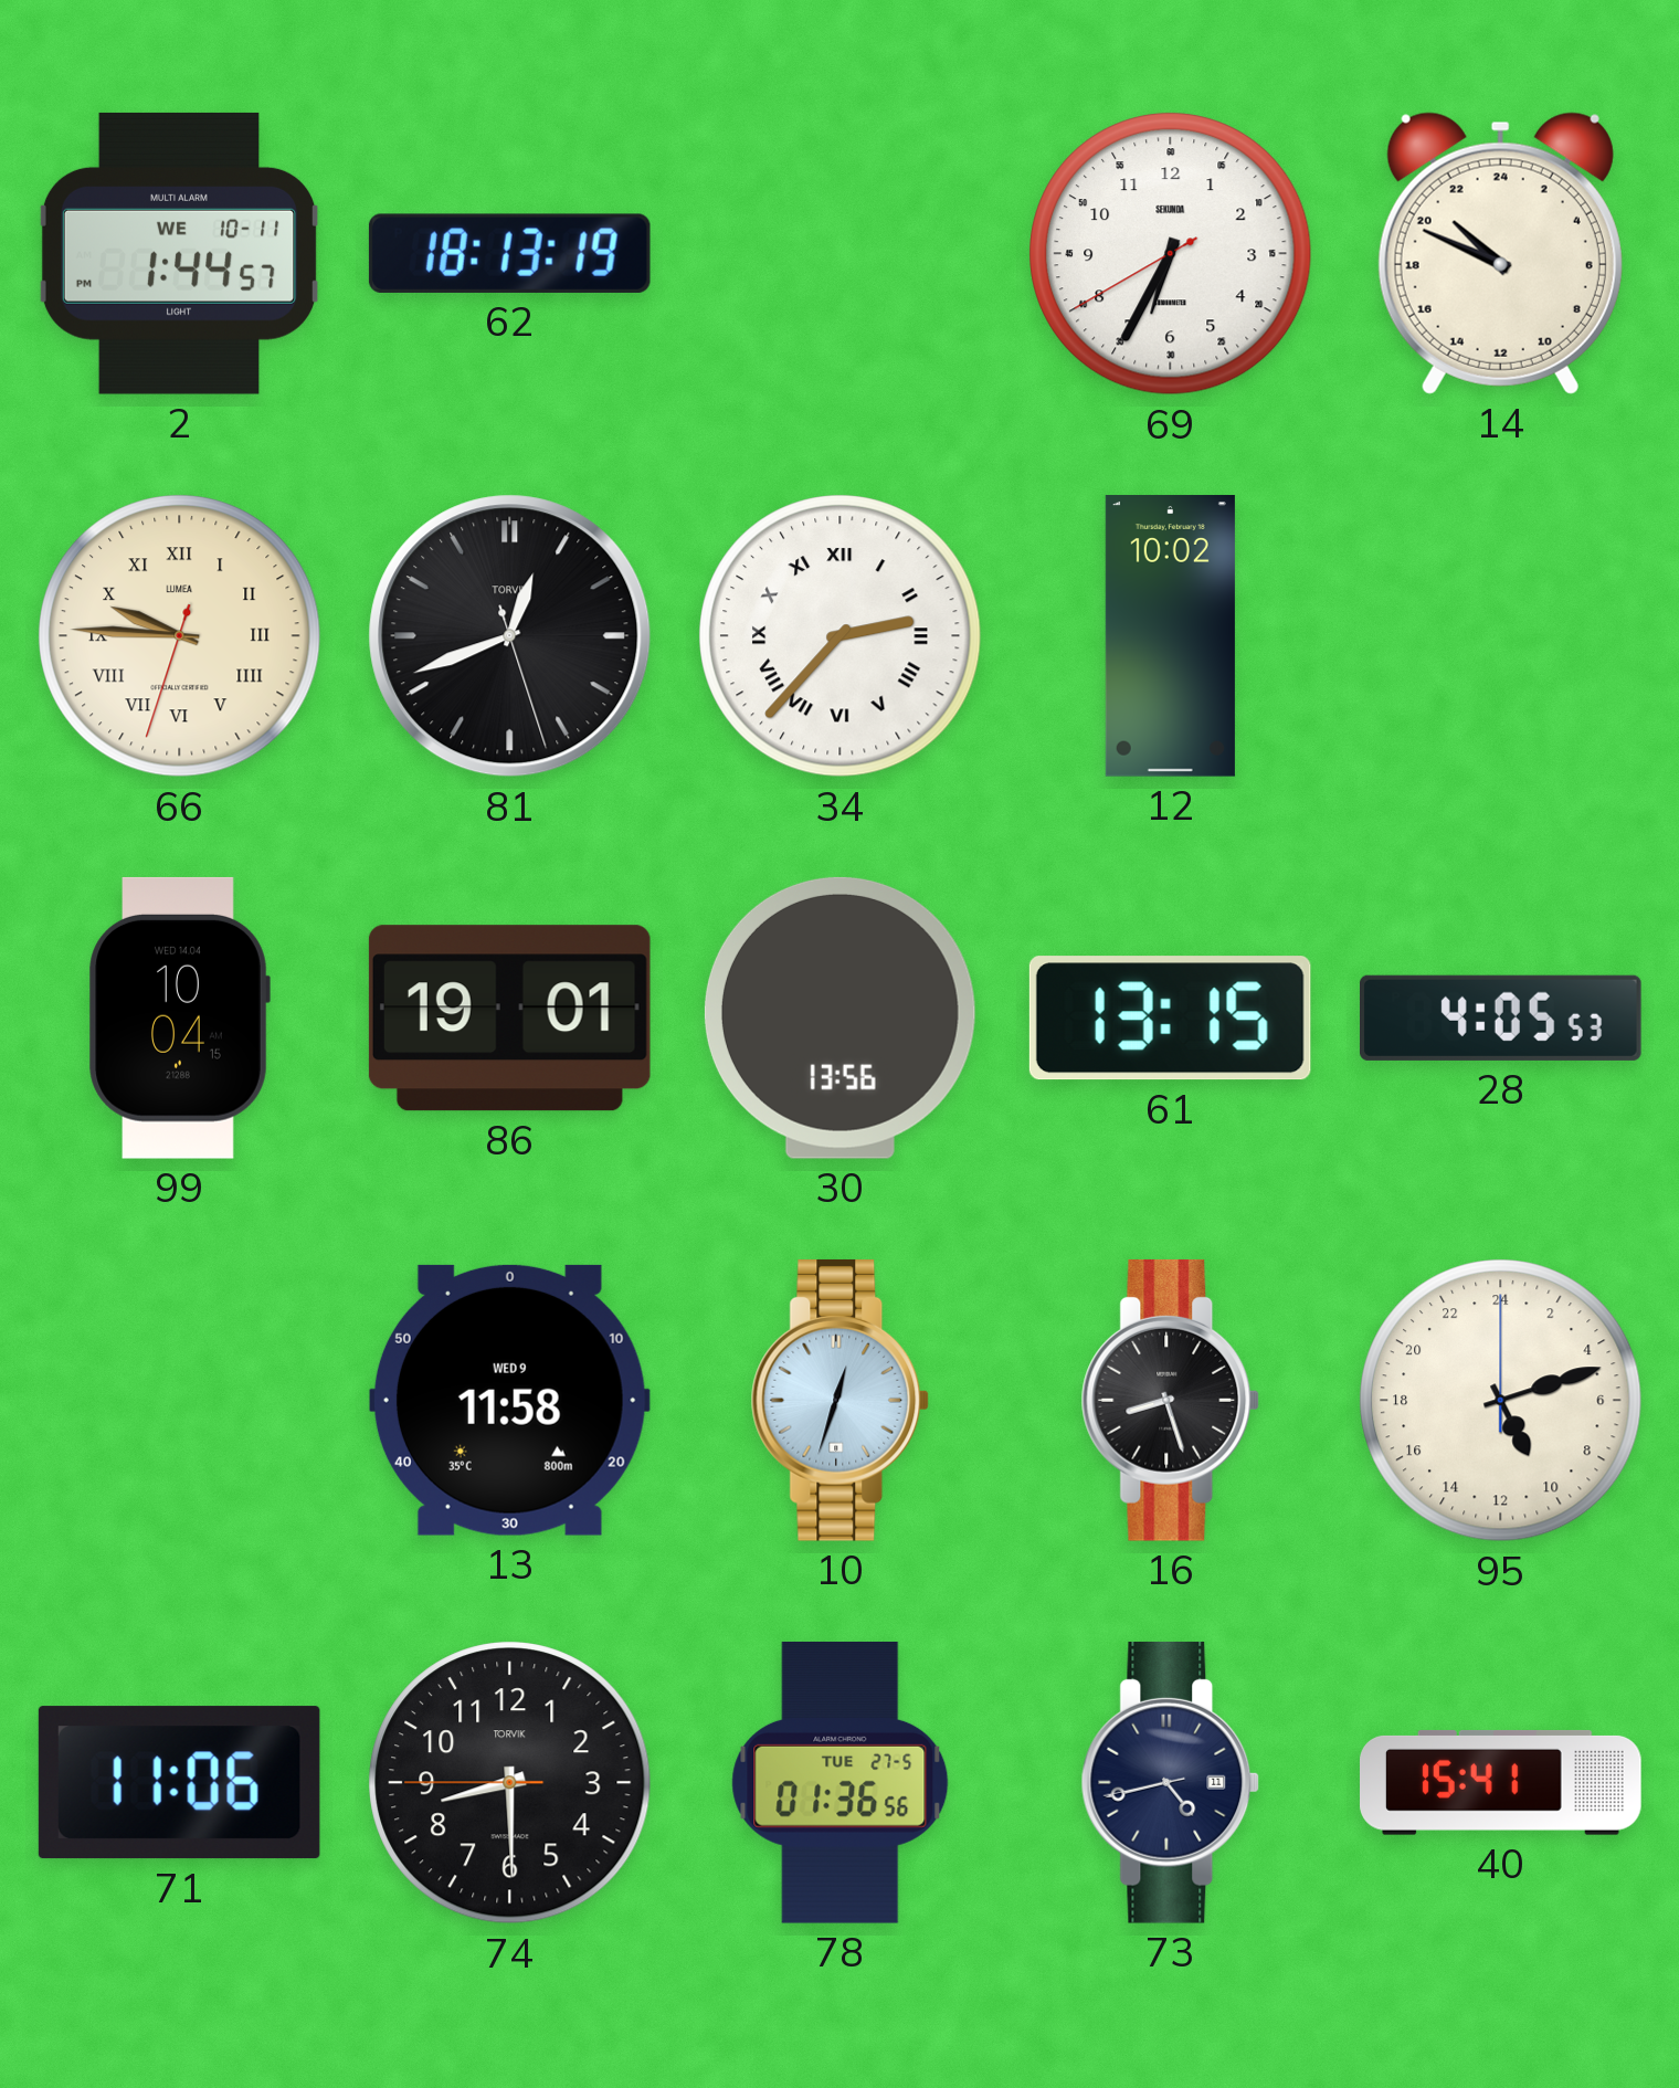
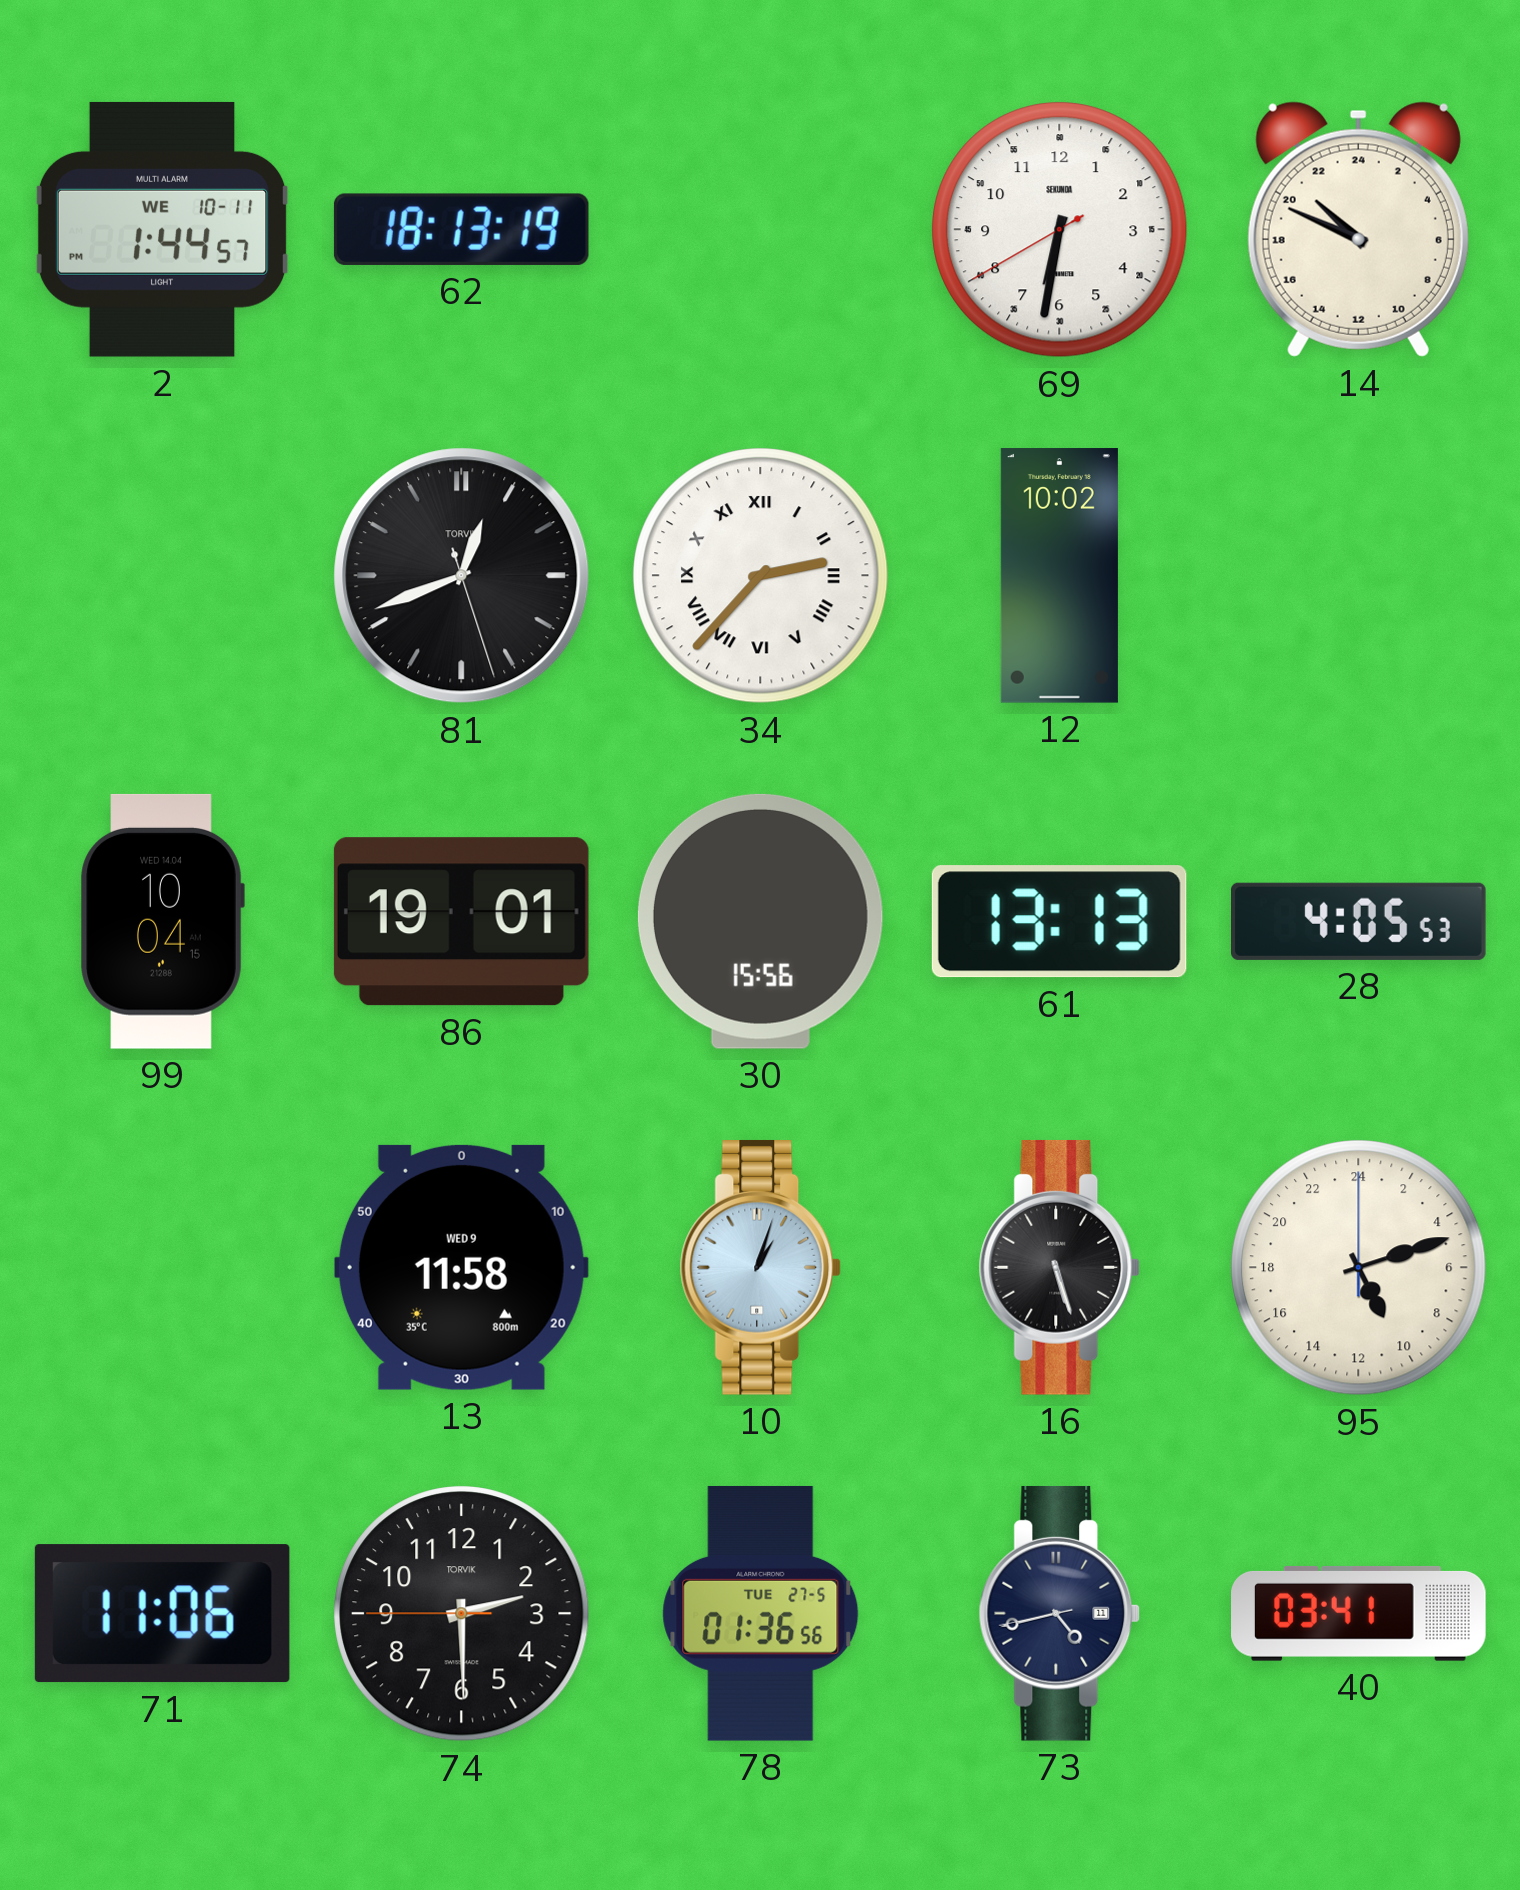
69: 6:34 -> 6:31
66: 9:45 -> none
30: 13:56 -> 15:56
61: 13:15 -> 13:13
10: 12:33 -> 1:03
16: 8:27 -> 5:27
74: 8:29 -> 2:29
40: 15:41 -> 03:41
